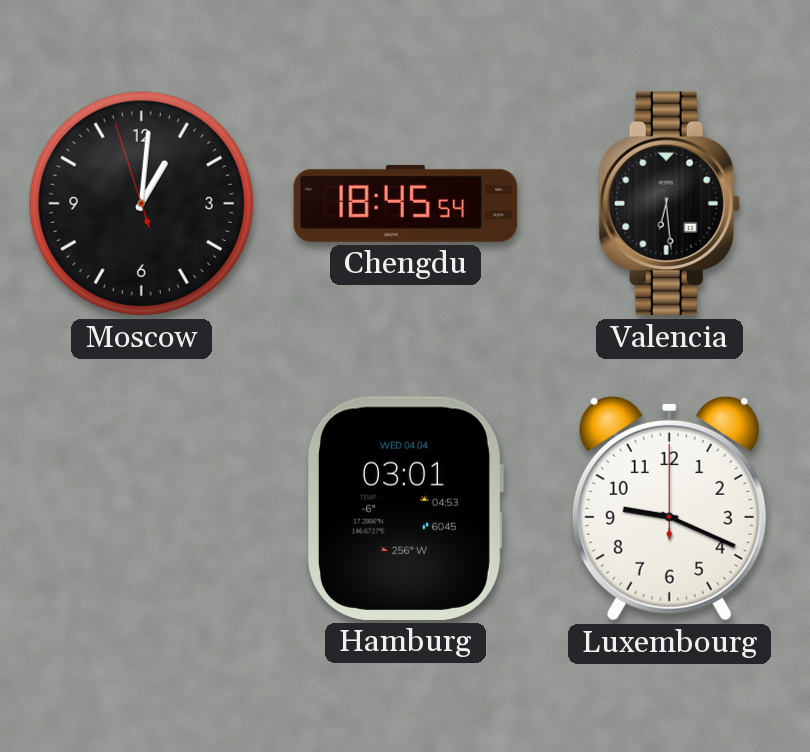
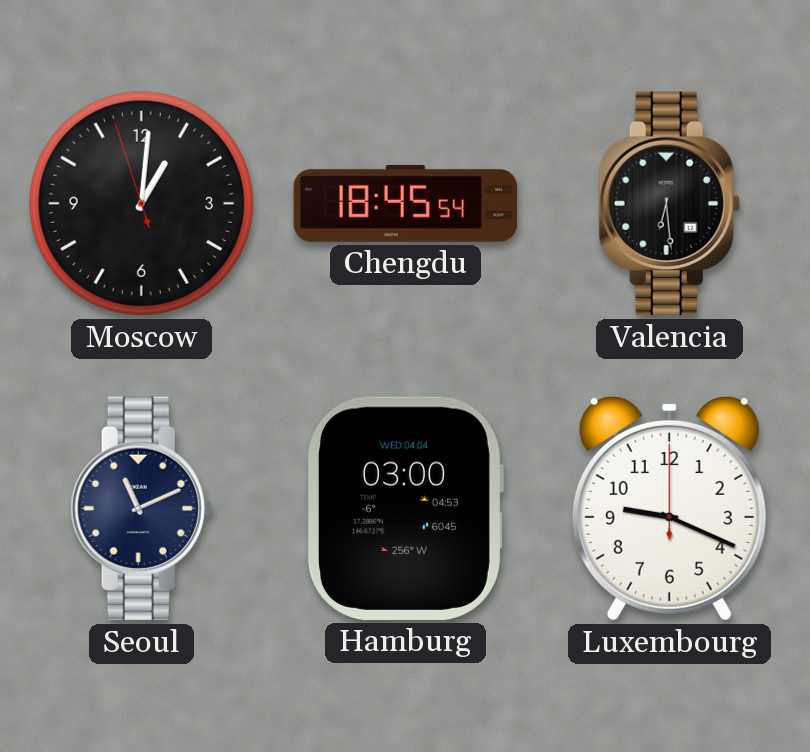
Seoul: none -> 11:11
Hamburg: 03:01 -> 03:00
